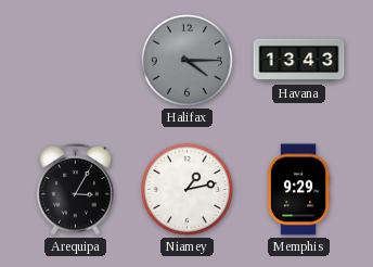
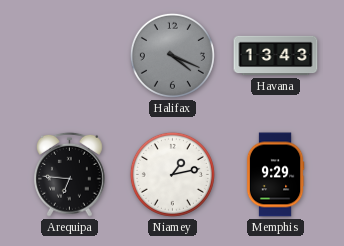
Halifax: 4:15 -> 4:19
Arequipa: 3:05 -> 6:46
